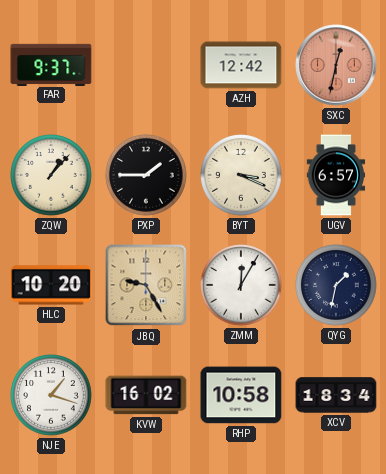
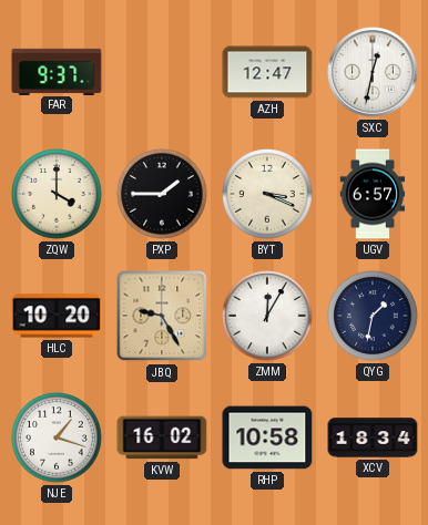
AZH: 12:42 -> 12:47
SXC dial: salmon -> white
ZQW: 1:07 -> 4:00
